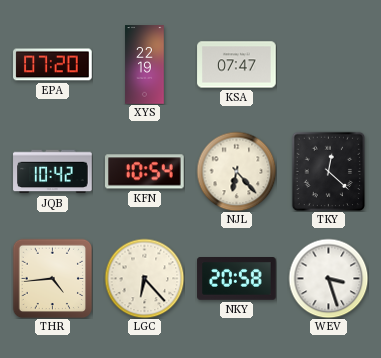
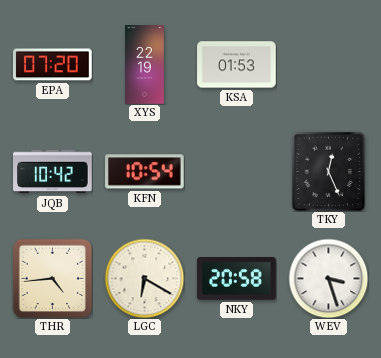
KSA: 07:47 -> 01:53
NJL: 6:23 -> none
TKY: 12:22 -> 12:26
LGC: 6:23 -> 6:20
